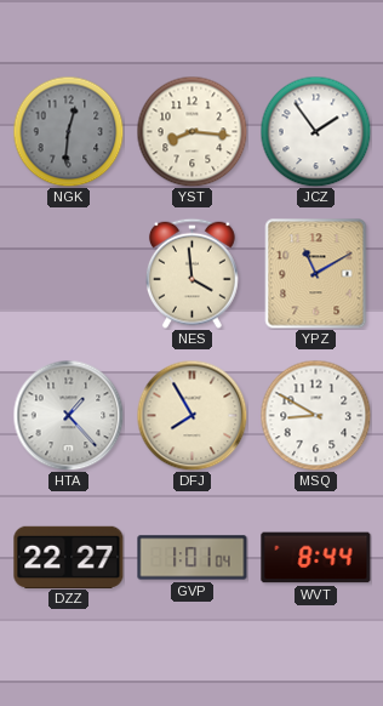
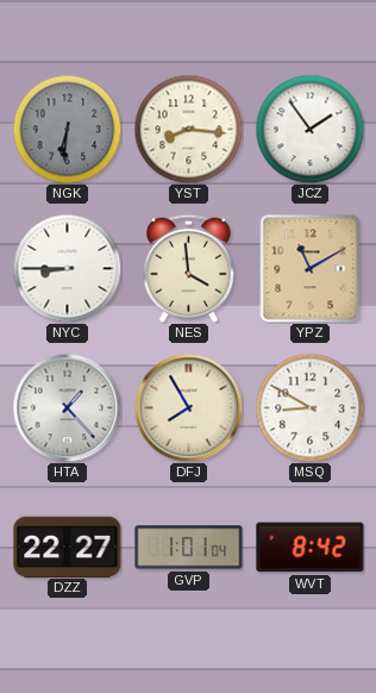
NGK: 12:31 -> 6:31
NYC: none -> 8:45
WVT: 8:44 -> 8:42
